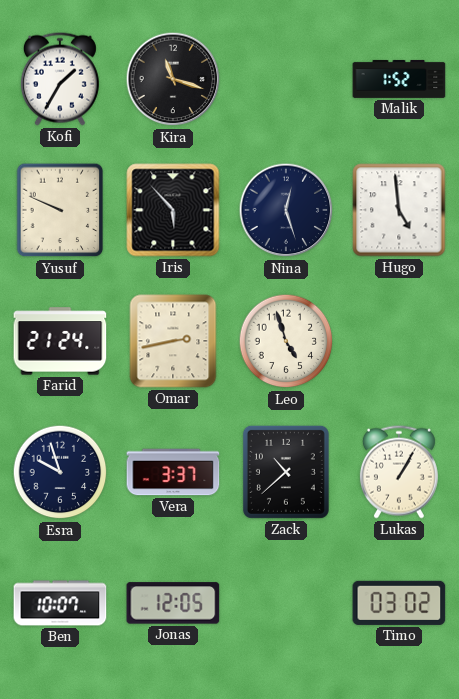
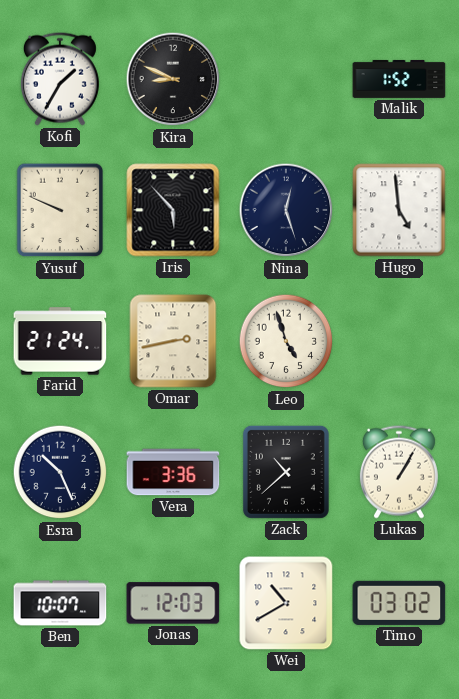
Kira: 11:18 -> 8:49
Esra: 9:57 -> 10:26
Vera: 3:37 -> 3:36
Jonas: 12:05 -> 12:03
Wei: none -> 10:40
